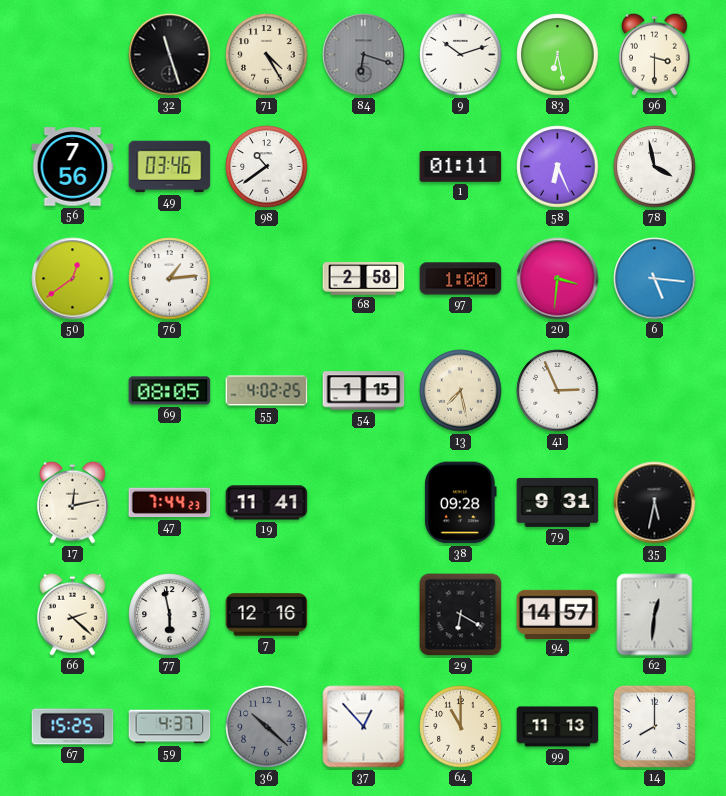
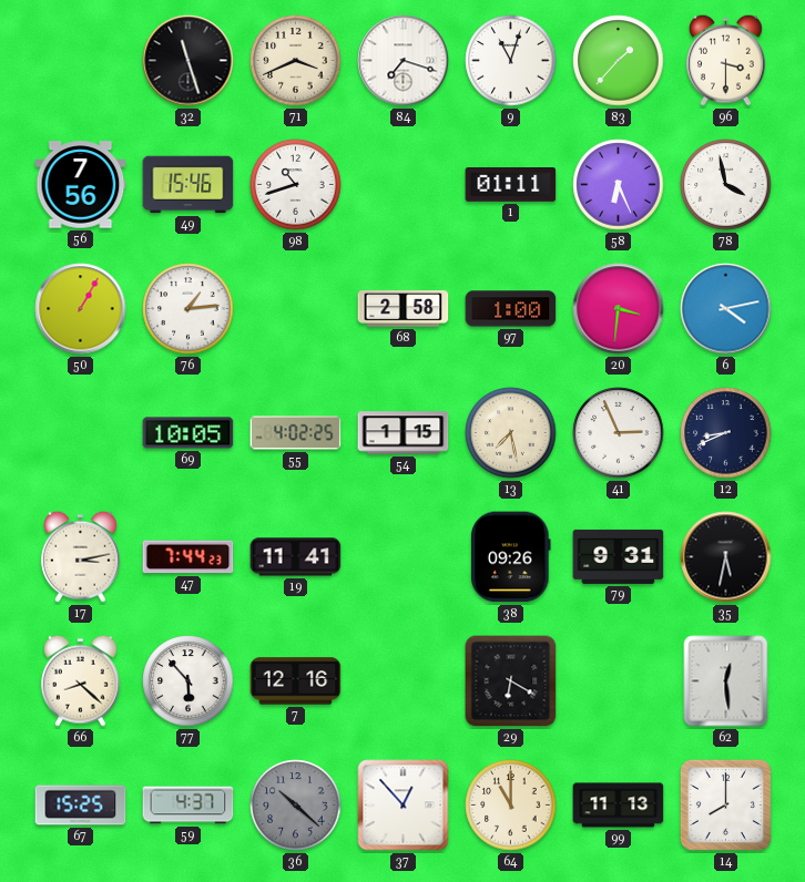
71: 4:25 -> 3:41
84: 6:18 -> 7:18
84 dial: grey -> white
9: 10:12 -> 11:03
83: 6:28 -> 1:37
49: 03:46 -> 15:46
98: 10:39 -> 10:42
50: 12:39 -> 1:05
6: 5:16 -> 4:13
69: 08:05 -> 10:05
12: none -> 8:41
17: 12:13 -> 3:13
38: 09:28 -> 09:26
66: 2:22 -> 8:22
77: 5:58 -> 5:53
94: 14:57 -> none
62: 12:31 -> 12:29
